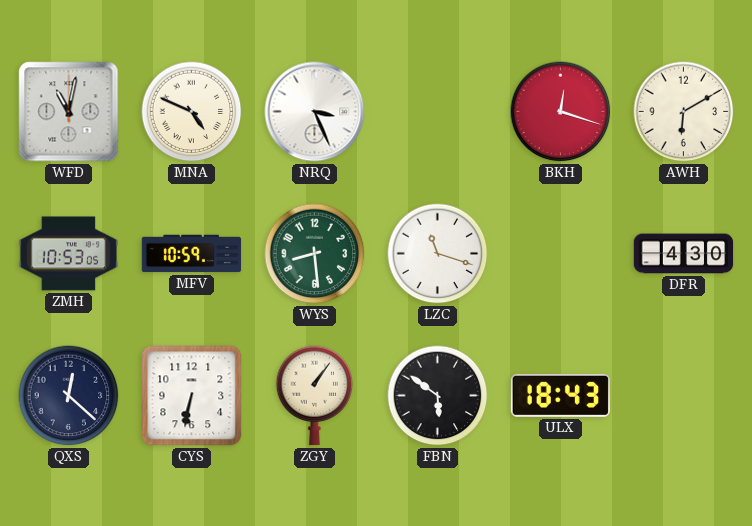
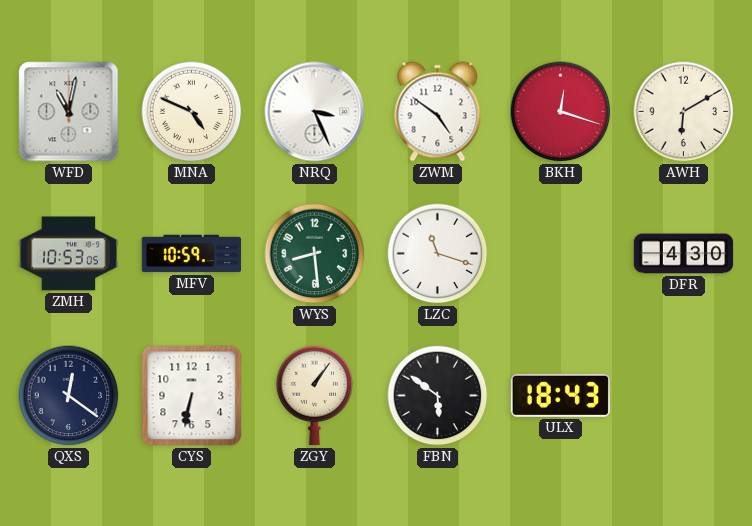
ZWM: none -> 4:51
QXS: 12:22 -> 12:21
